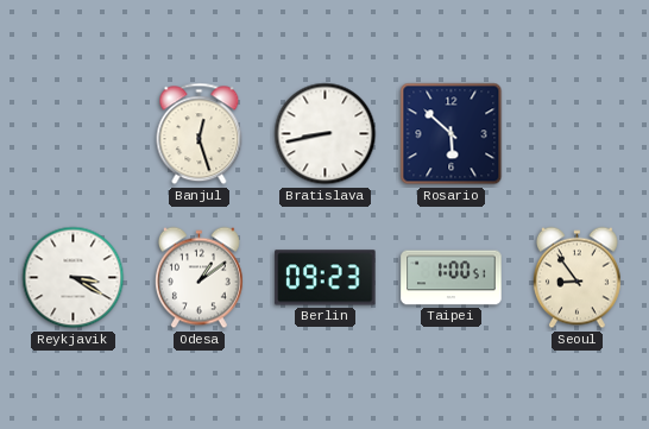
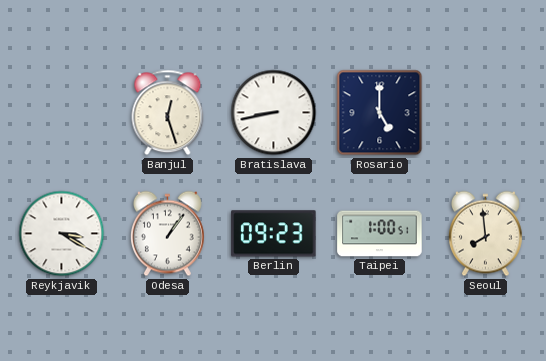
Rosario: 5:52 -> 5:00
Odesa: 1:09 -> 1:06
Seoul: 8:54 -> 7:59
